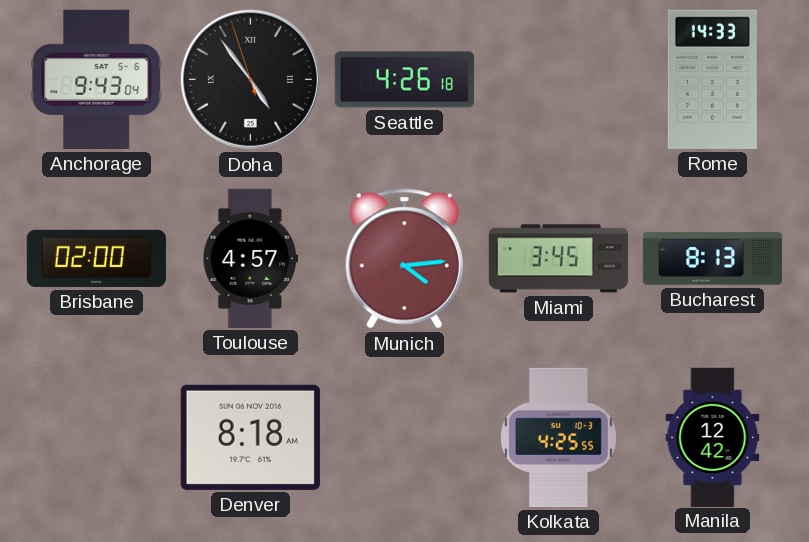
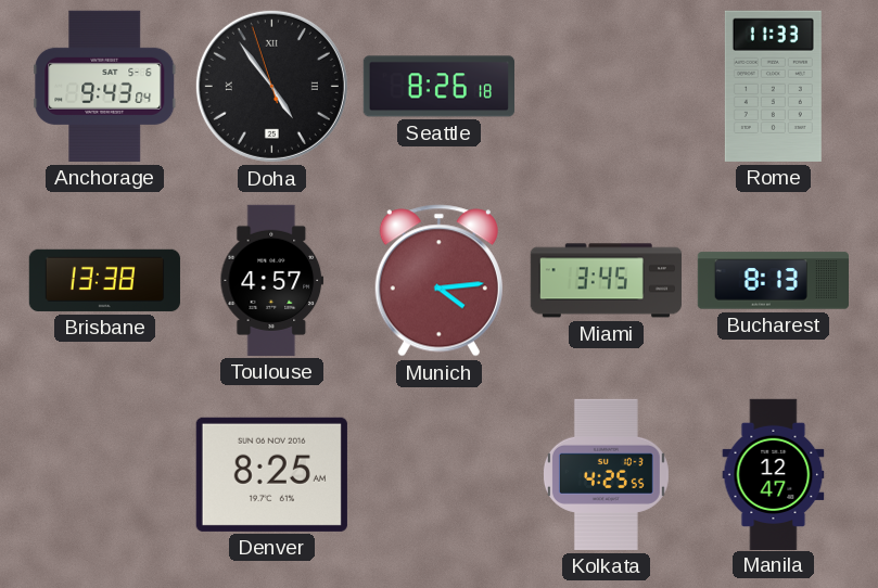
Seattle: 4:26 -> 8:26
Rome: 14:33 -> 11:33
Brisbane: 02:00 -> 13:38
Denver: 8:18 -> 8:25
Manila: 12:42 -> 12:47
